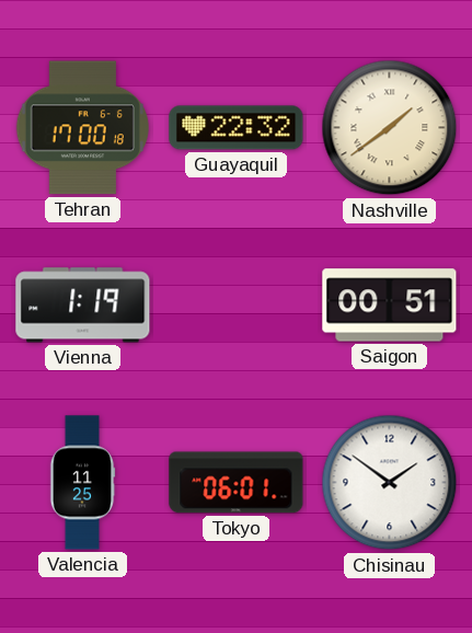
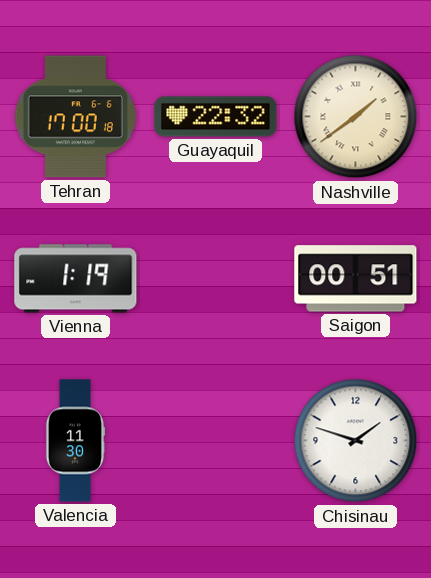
Valencia: 11:25 -> 11:30
Tokyo: 06:01 -> none
Chisinau: 1:51 -> 1:48
